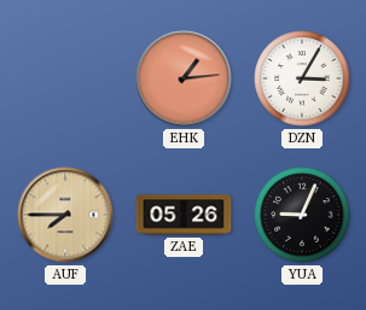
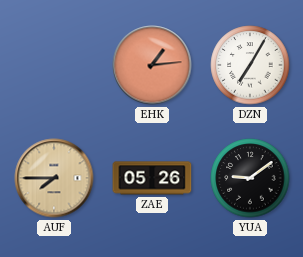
DZN: 3:05 -> 7:05
YUA: 9:04 -> 9:09
